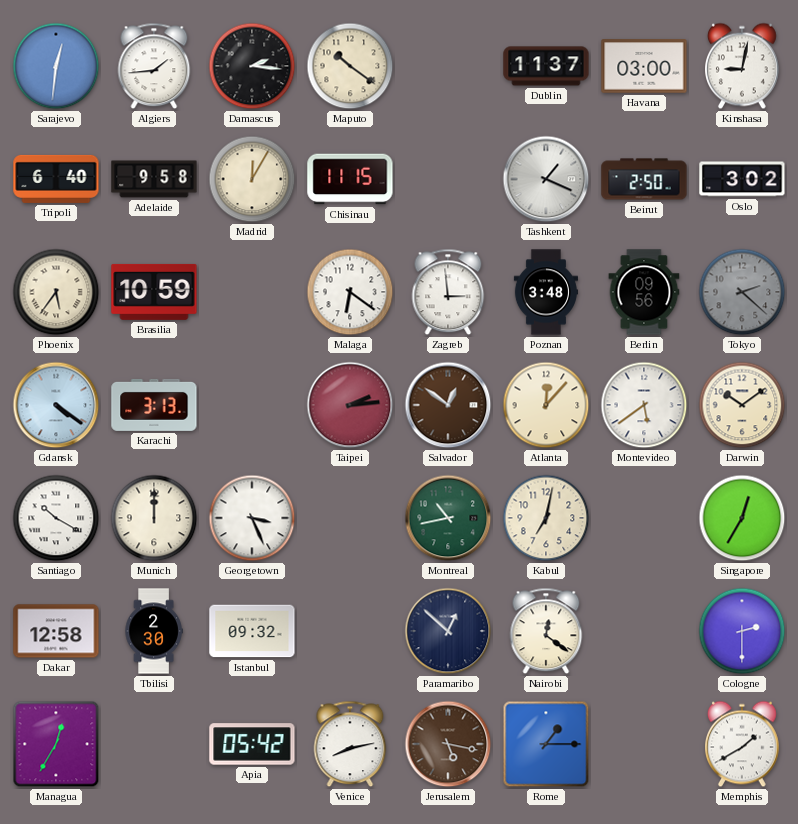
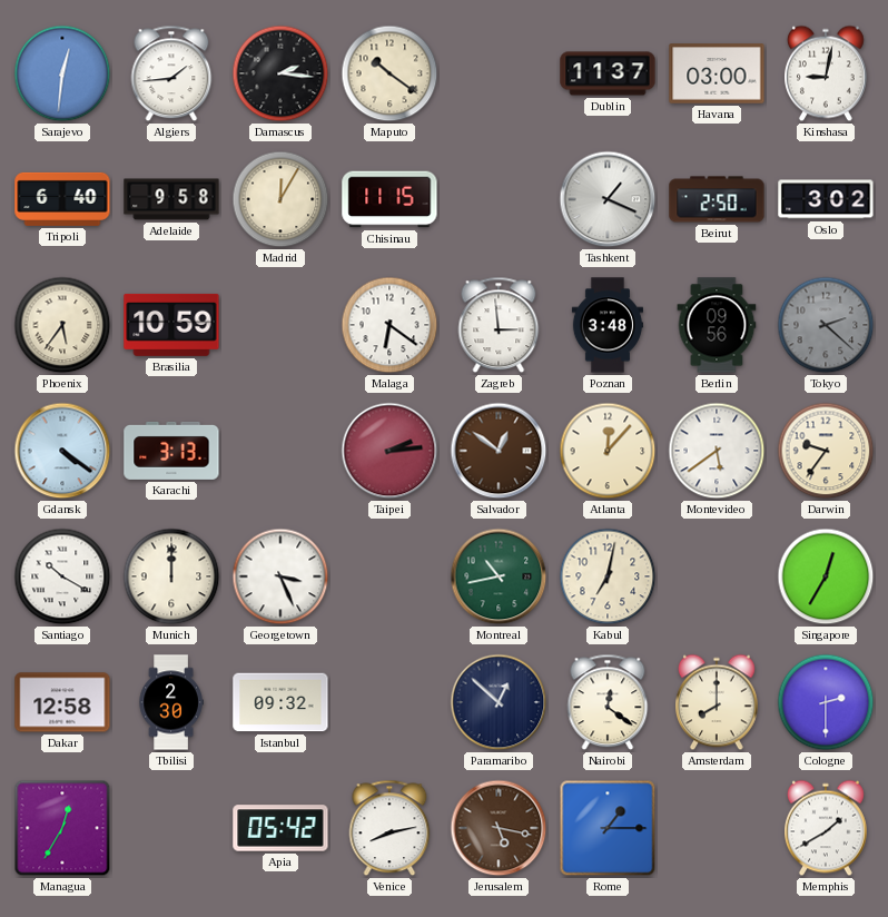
Darwin: 10:09 -> 9:36
Amsterdam: none -> 8:00
